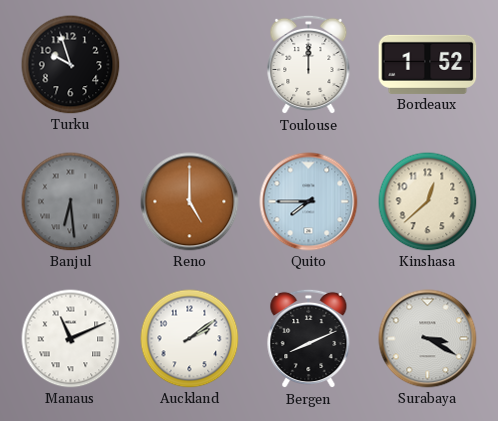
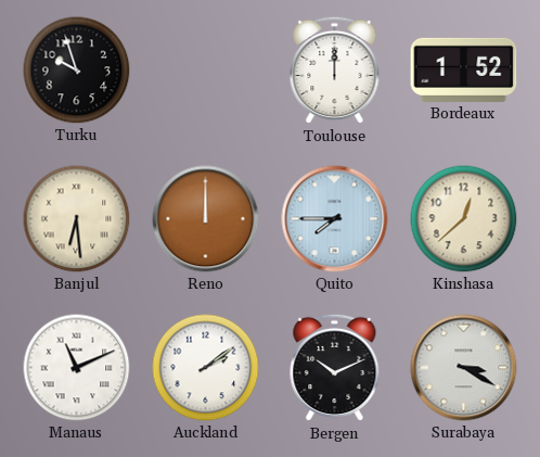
Banjul dial: grey -> cream
Reno: 5:00 -> 12:00
Bergen: 8:11 -> 10:11
